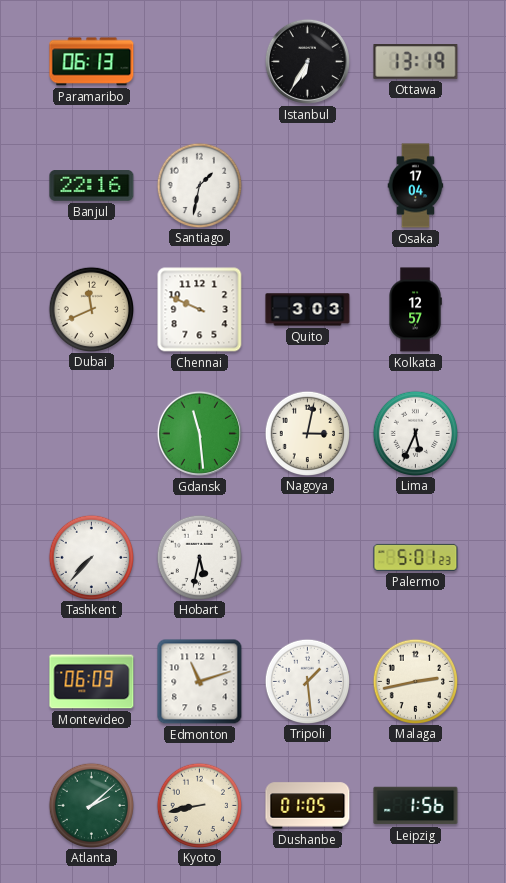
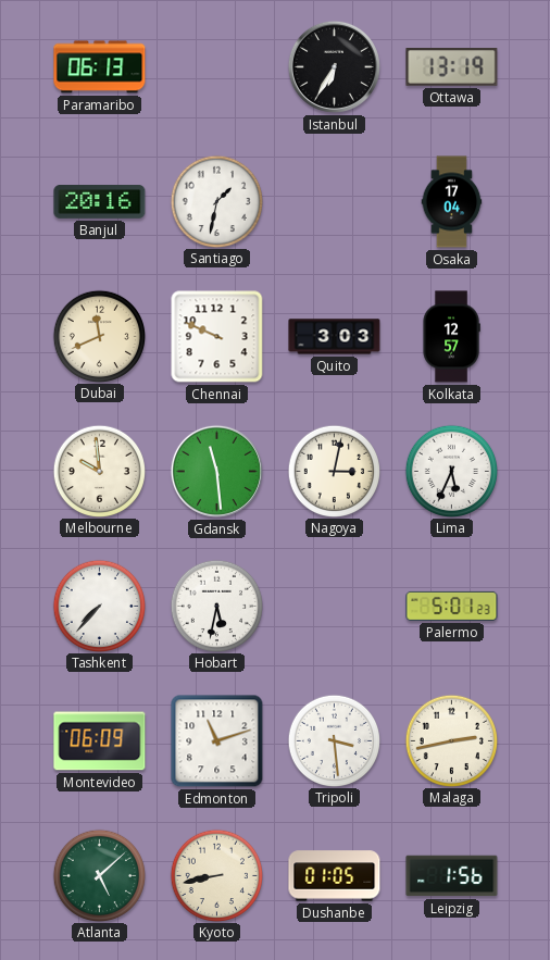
Banjul: 22:16 -> 20:16
Melbourne: none -> 9:59
Tripoli: 1:29 -> 3:29
Atlanta: 2:08 -> 5:08
